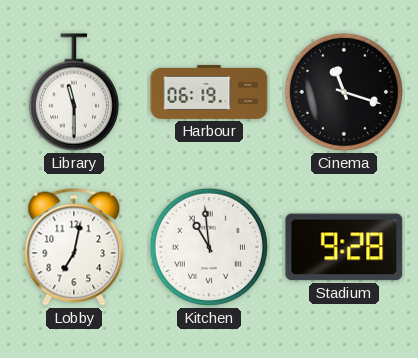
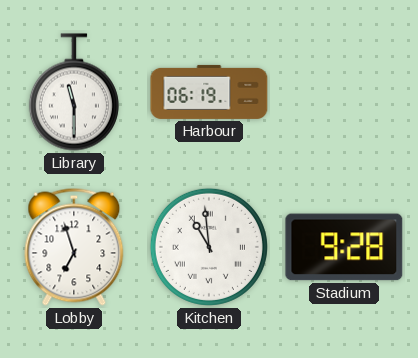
Cinema: 11:18 -> none
Lobby: 7:02 -> 6:57
